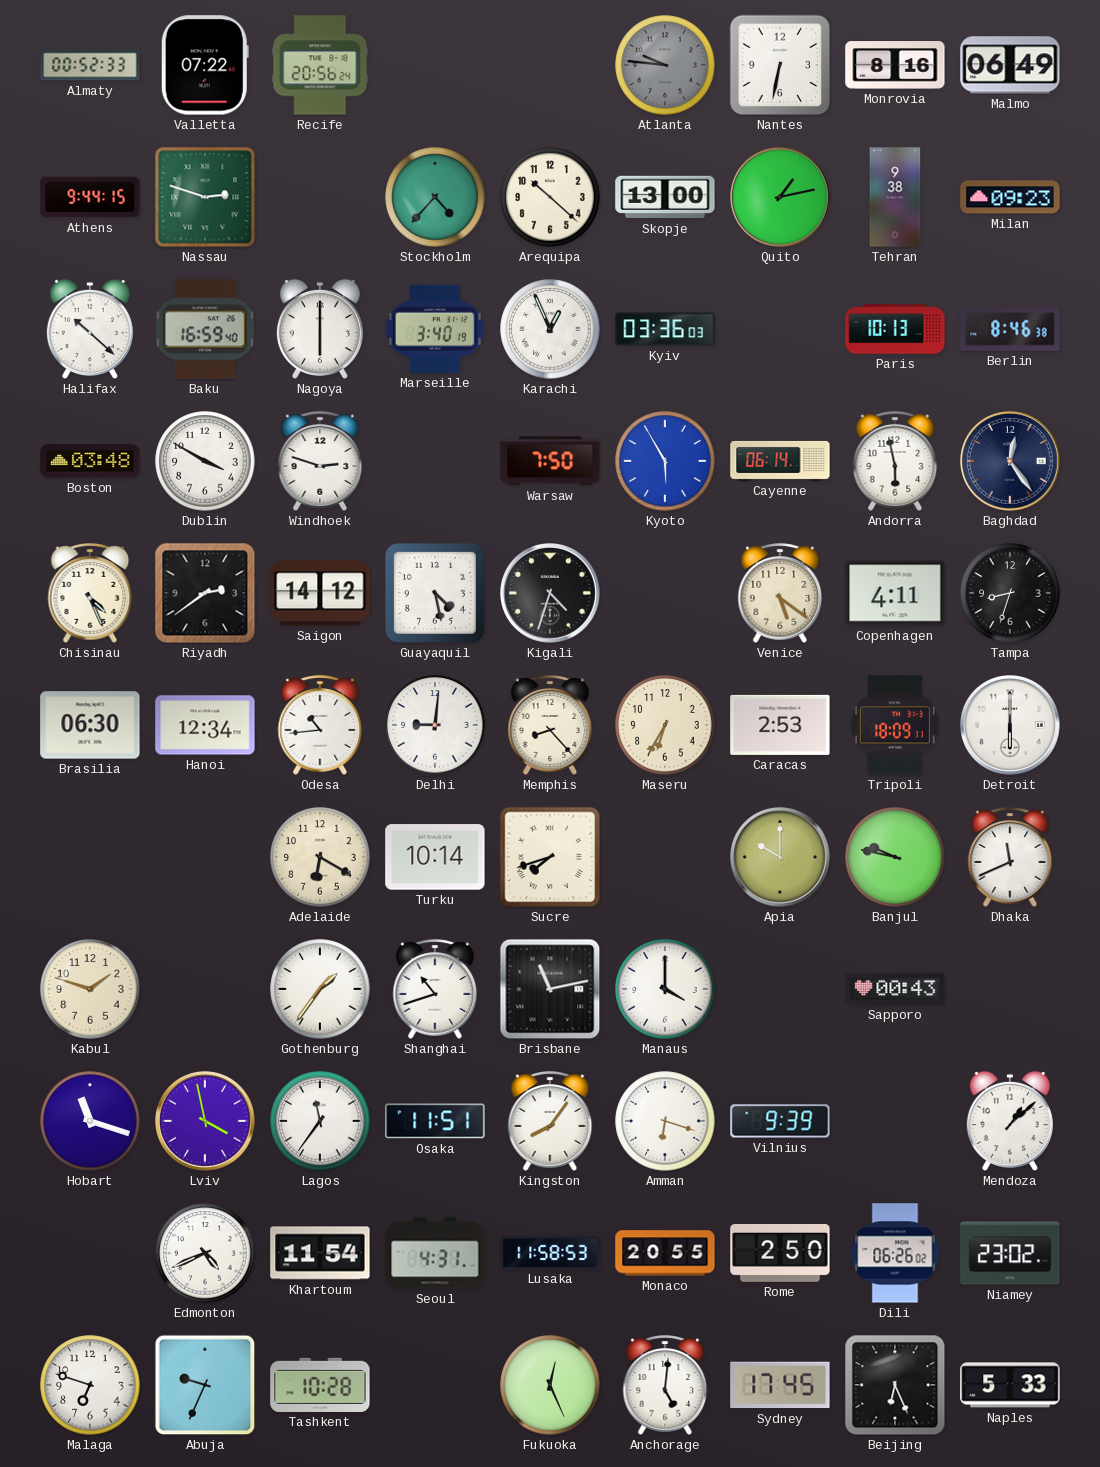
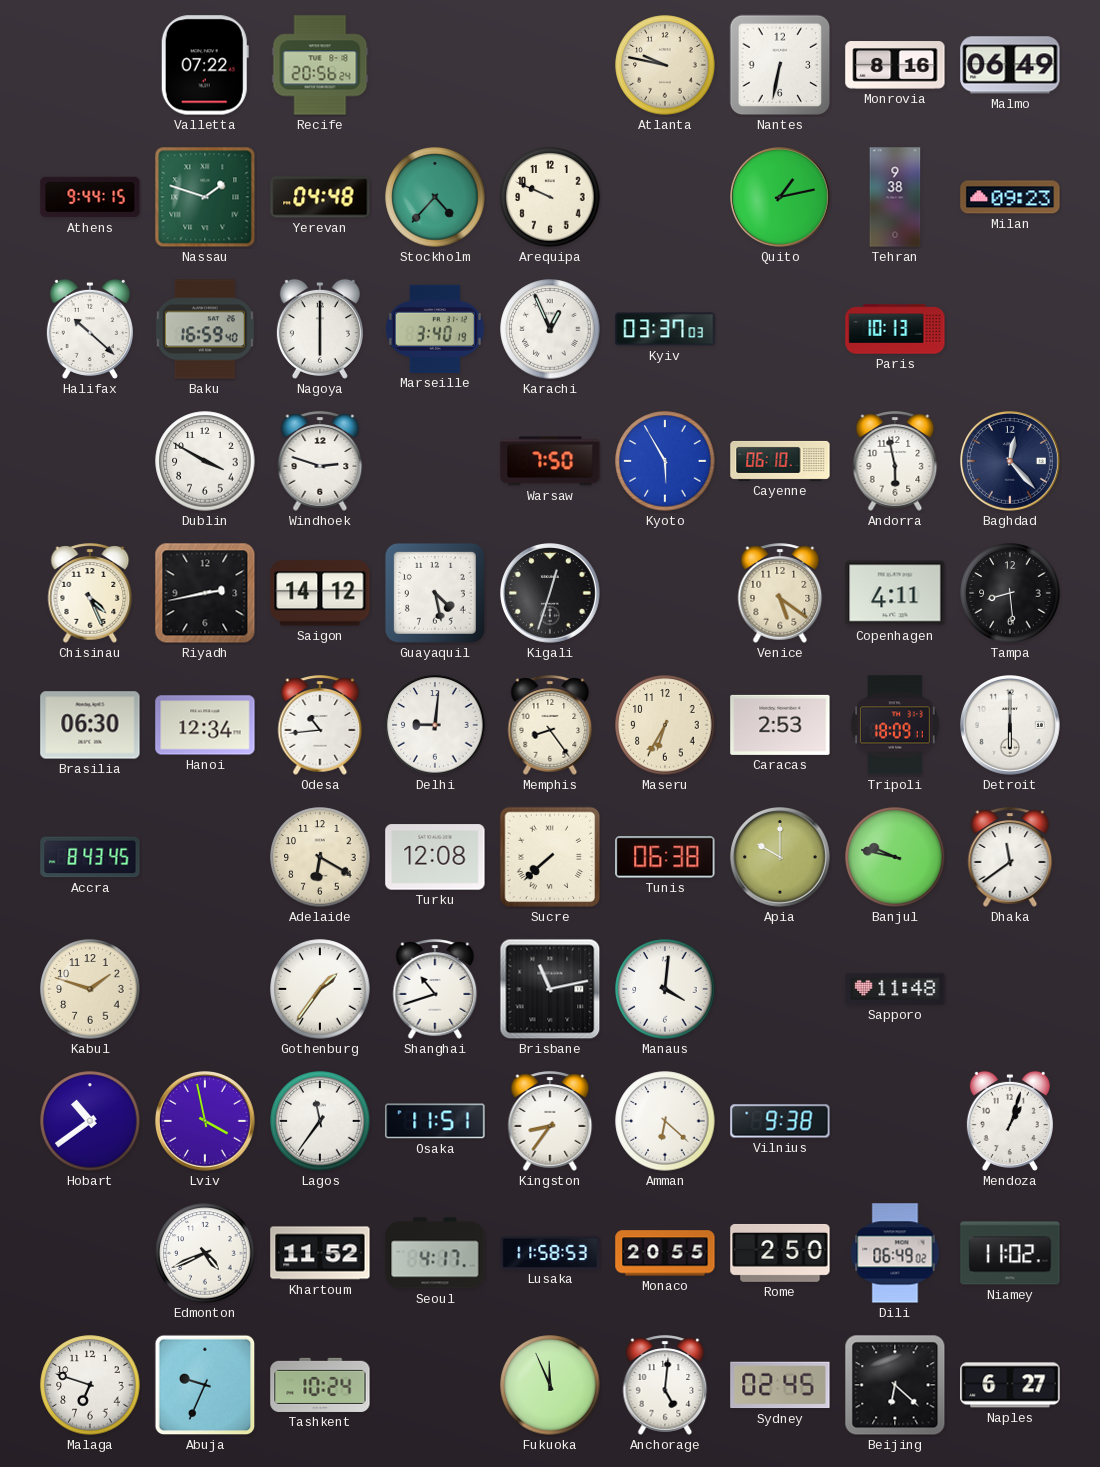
Almaty: 00:52 -> none
Atlanta: 9:46 -> 9:47
Atlanta dial: grey -> cream
Nassau: 2:48 -> 1:48
Yerevan: none -> 04:48
Arequipa: 10:22 -> 9:49
Skopje: 13:00 -> none
Kyiv: 03:36 -> 03:37
Berlin: 8:46 -> none
Boston: 03:48 -> none
Cayenne: 06:14 -> 06:10
Baghdad: 12:24 -> 12:23
Riyadh: 2:39 -> 2:43
Kigali: 4:33 -> 12:33
Tampa: 8:33 -> 8:29
Memphis: 8:23 -> 8:24
Accra: none -> 8:43
Turku: 10:14 -> 12:08
Sucre: 7:42 -> 7:38
Tunis: none -> 06:38
Dhaka: 11:41 -> 11:39
Manaus: 4:00 -> 4:01
Sapporo: 00:43 -> 11:48
Hobart: 11:18 -> 10:39
Kingston: 8:06 -> 8:36
Amman: 6:18 -> 6:22
Vilnius: 9:39 -> 9:38
Mendoza: 1:08 -> 1:03
Khartoum: 11:54 -> 11:52
Seoul: 4:31 -> 4:17
Dili: 06:26 -> 06:49
Niamey: 23:02 -> 11:02
Tashkent: 10:28 -> 10:24
Fukuoka: 12:26 -> 11:56
Sydney: 17:45 -> 02:45
Beijing: 6:26 -> 6:22
Naples: 5:33 -> 6:27
